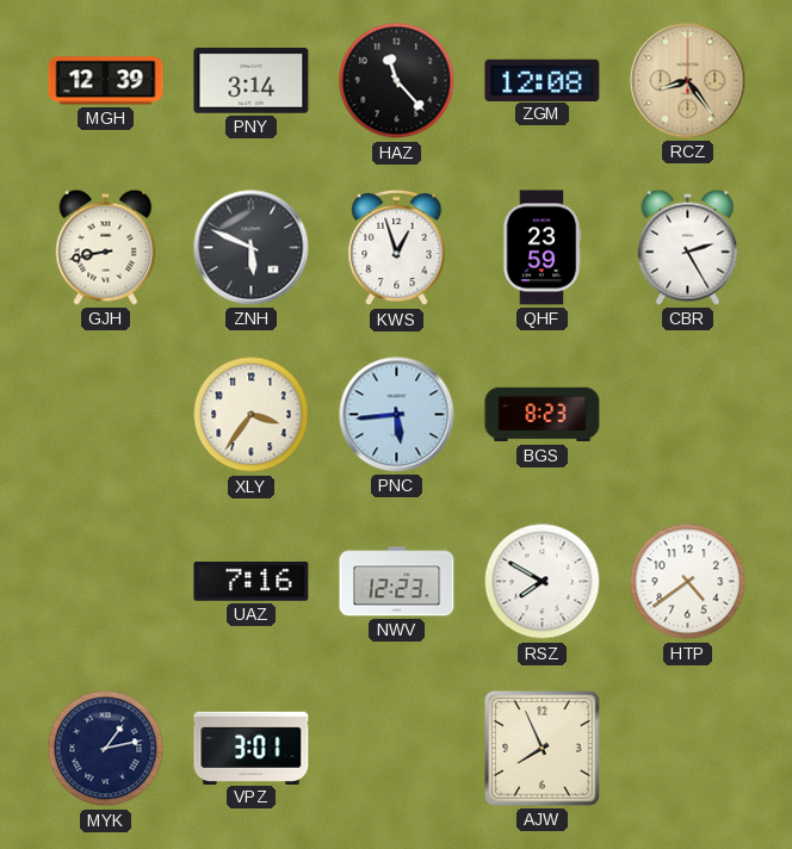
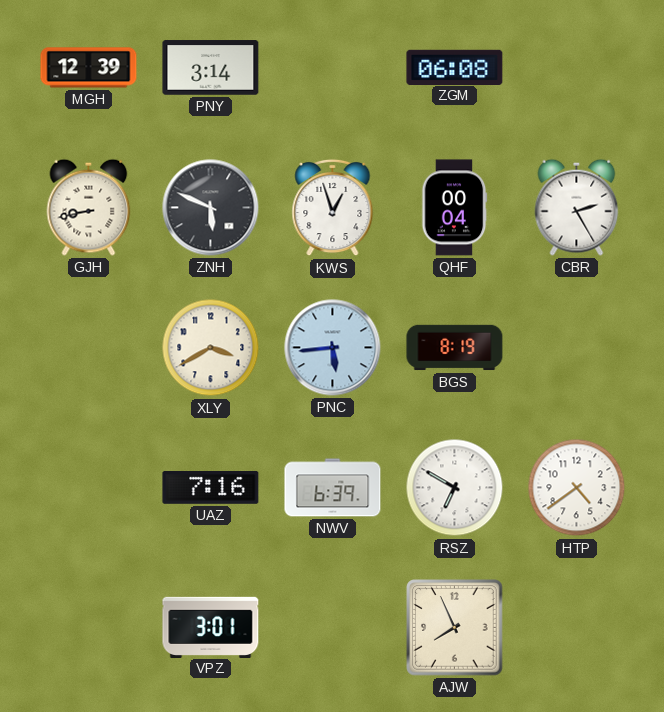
HAZ: 11:23 -> none
ZGM: 12:08 -> 06:08
RCZ: 8:24 -> none
QHF: 23:59 -> 00:04
XLY: 3:36 -> 3:40
BGS: 8:23 -> 8:19
NWV: 12:23 -> 6:39
RSZ: 7:50 -> 6:50
MYK: 1:13 -> none
